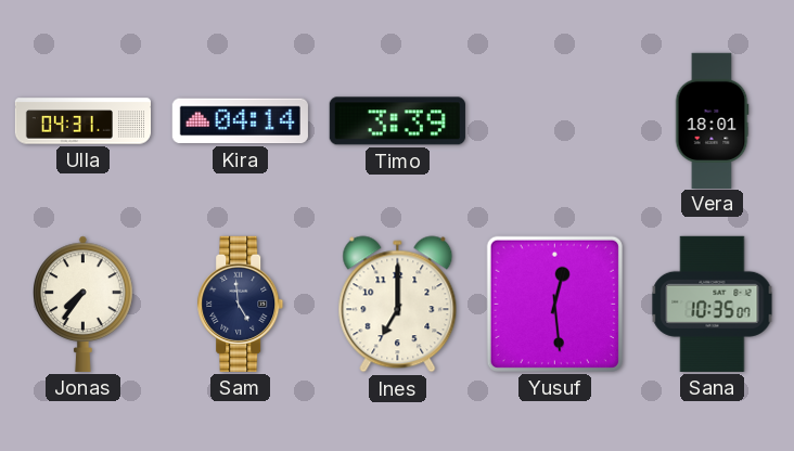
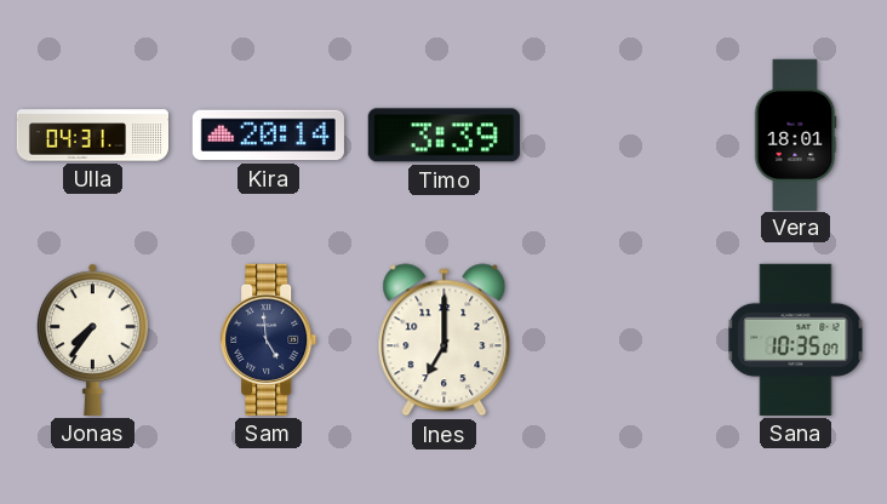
Kira: 04:14 -> 20:14
Yusuf: 12:29 -> none
